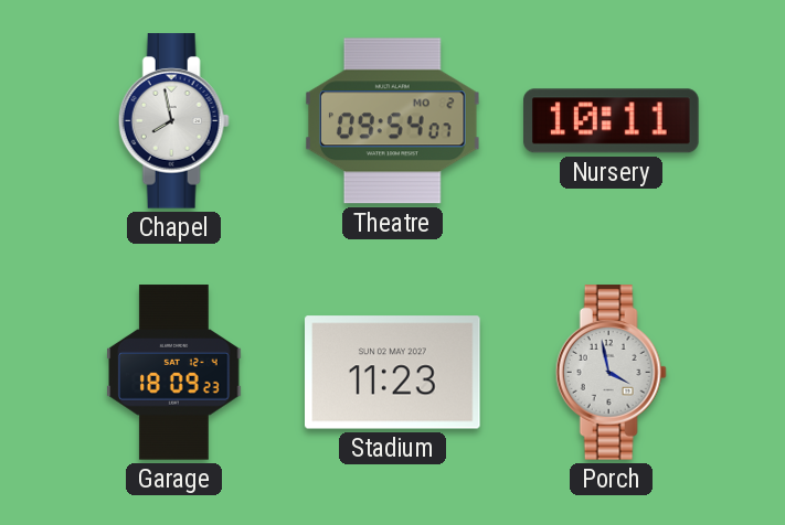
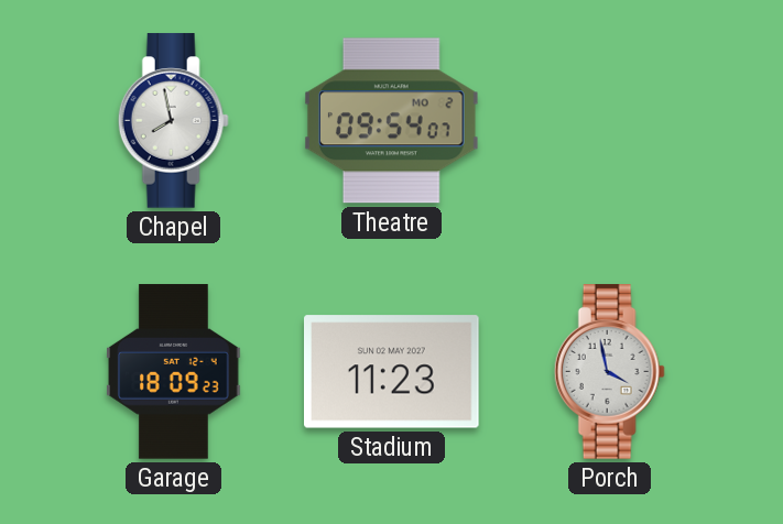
Nursery: 10:11 -> none
